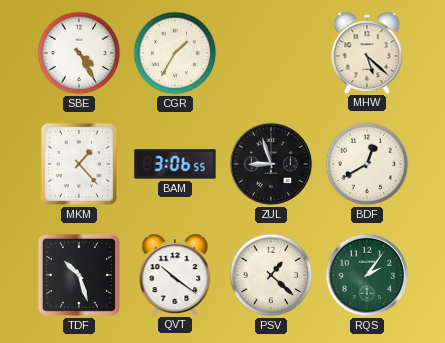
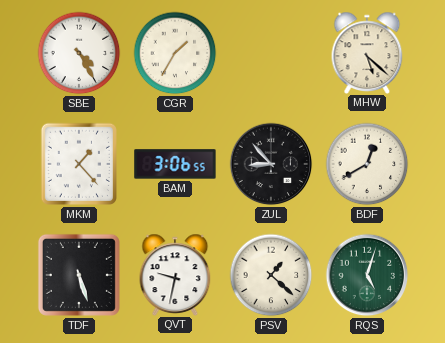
ZUL: 8:57 -> 8:53
TDF: 10:27 -> 5:27
QVT: 10:21 -> 9:32
RQS: 2:06 -> 5:03
